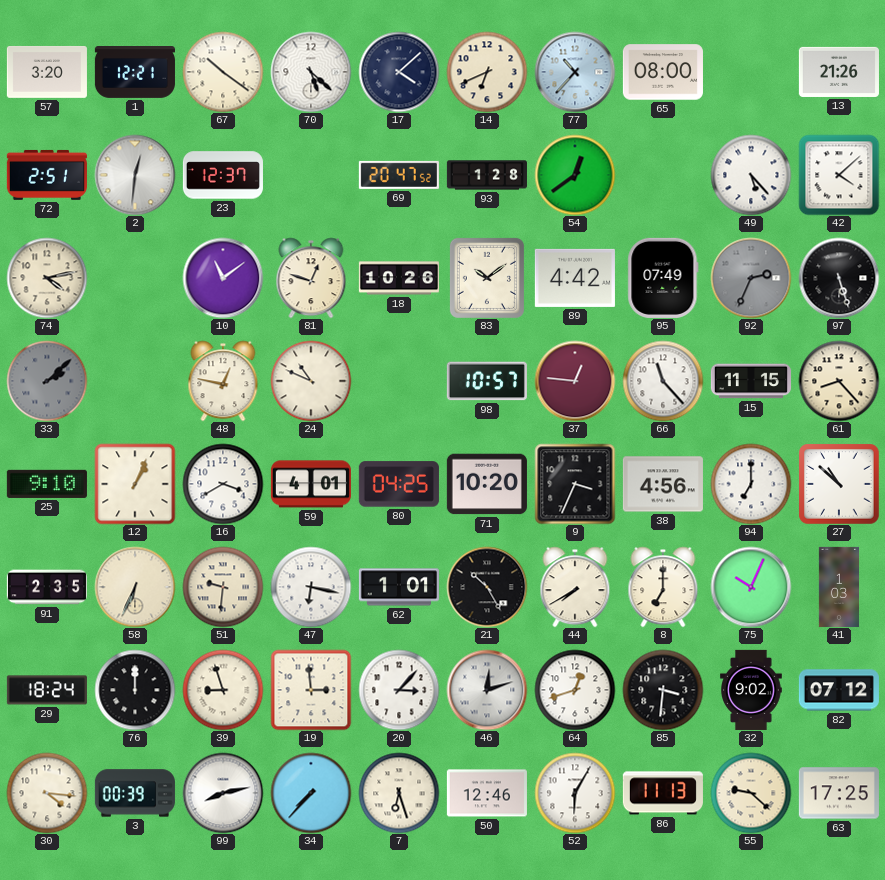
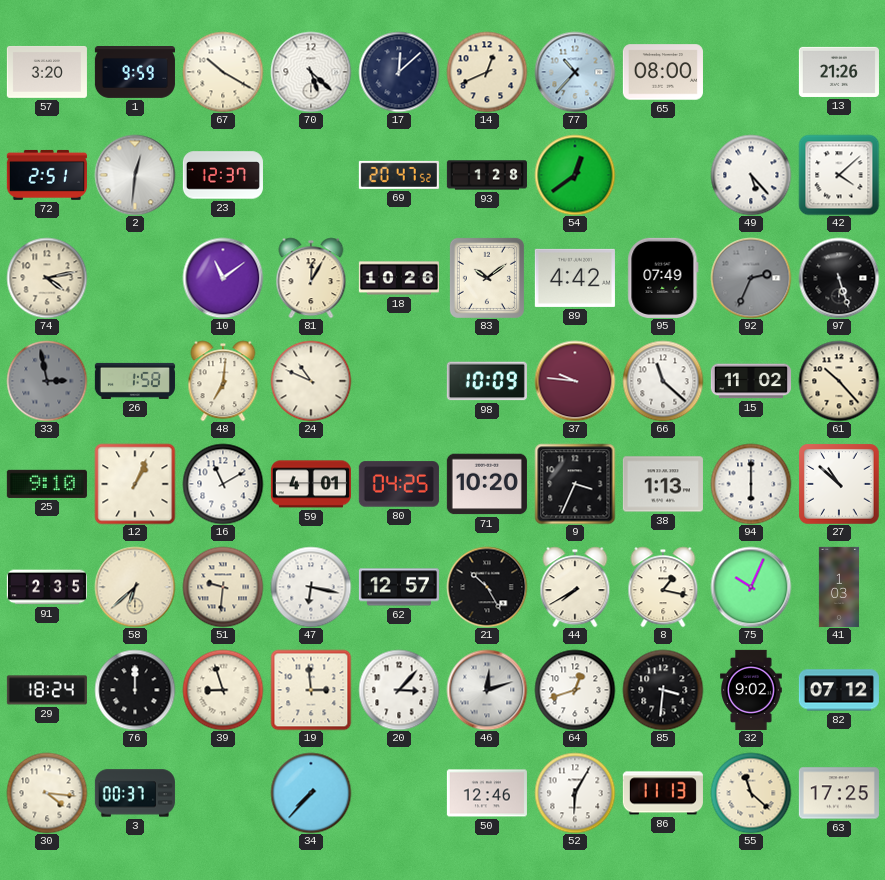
1: 12:21 -> 9:59
67: 10:21 -> 10:20
17: 4:08 -> 12:08
14: 6:41 -> 12:41
81: 12:48 -> 12:05
33: 2:08 -> 2:58
26: none -> 1:58
48: 12:47 -> 7:01
98: 10:57 -> 10:09
37: 12:46 -> 9:46
66: 11:23 -> 11:22
15: 11:15 -> 11:02
61: 8:23 -> 10:23
16: 3:40 -> 11:10
38: 4:56 -> 1:13
94: 7:00 -> 6:00
58: 6:34 -> 6:38
62: 1:01 -> 12:57
8: 7:00 -> 1:17
3: 00:39 -> 00:37
99: 8:13 -> none
7: 6:27 -> none
55: 9:22 -> 11:22
